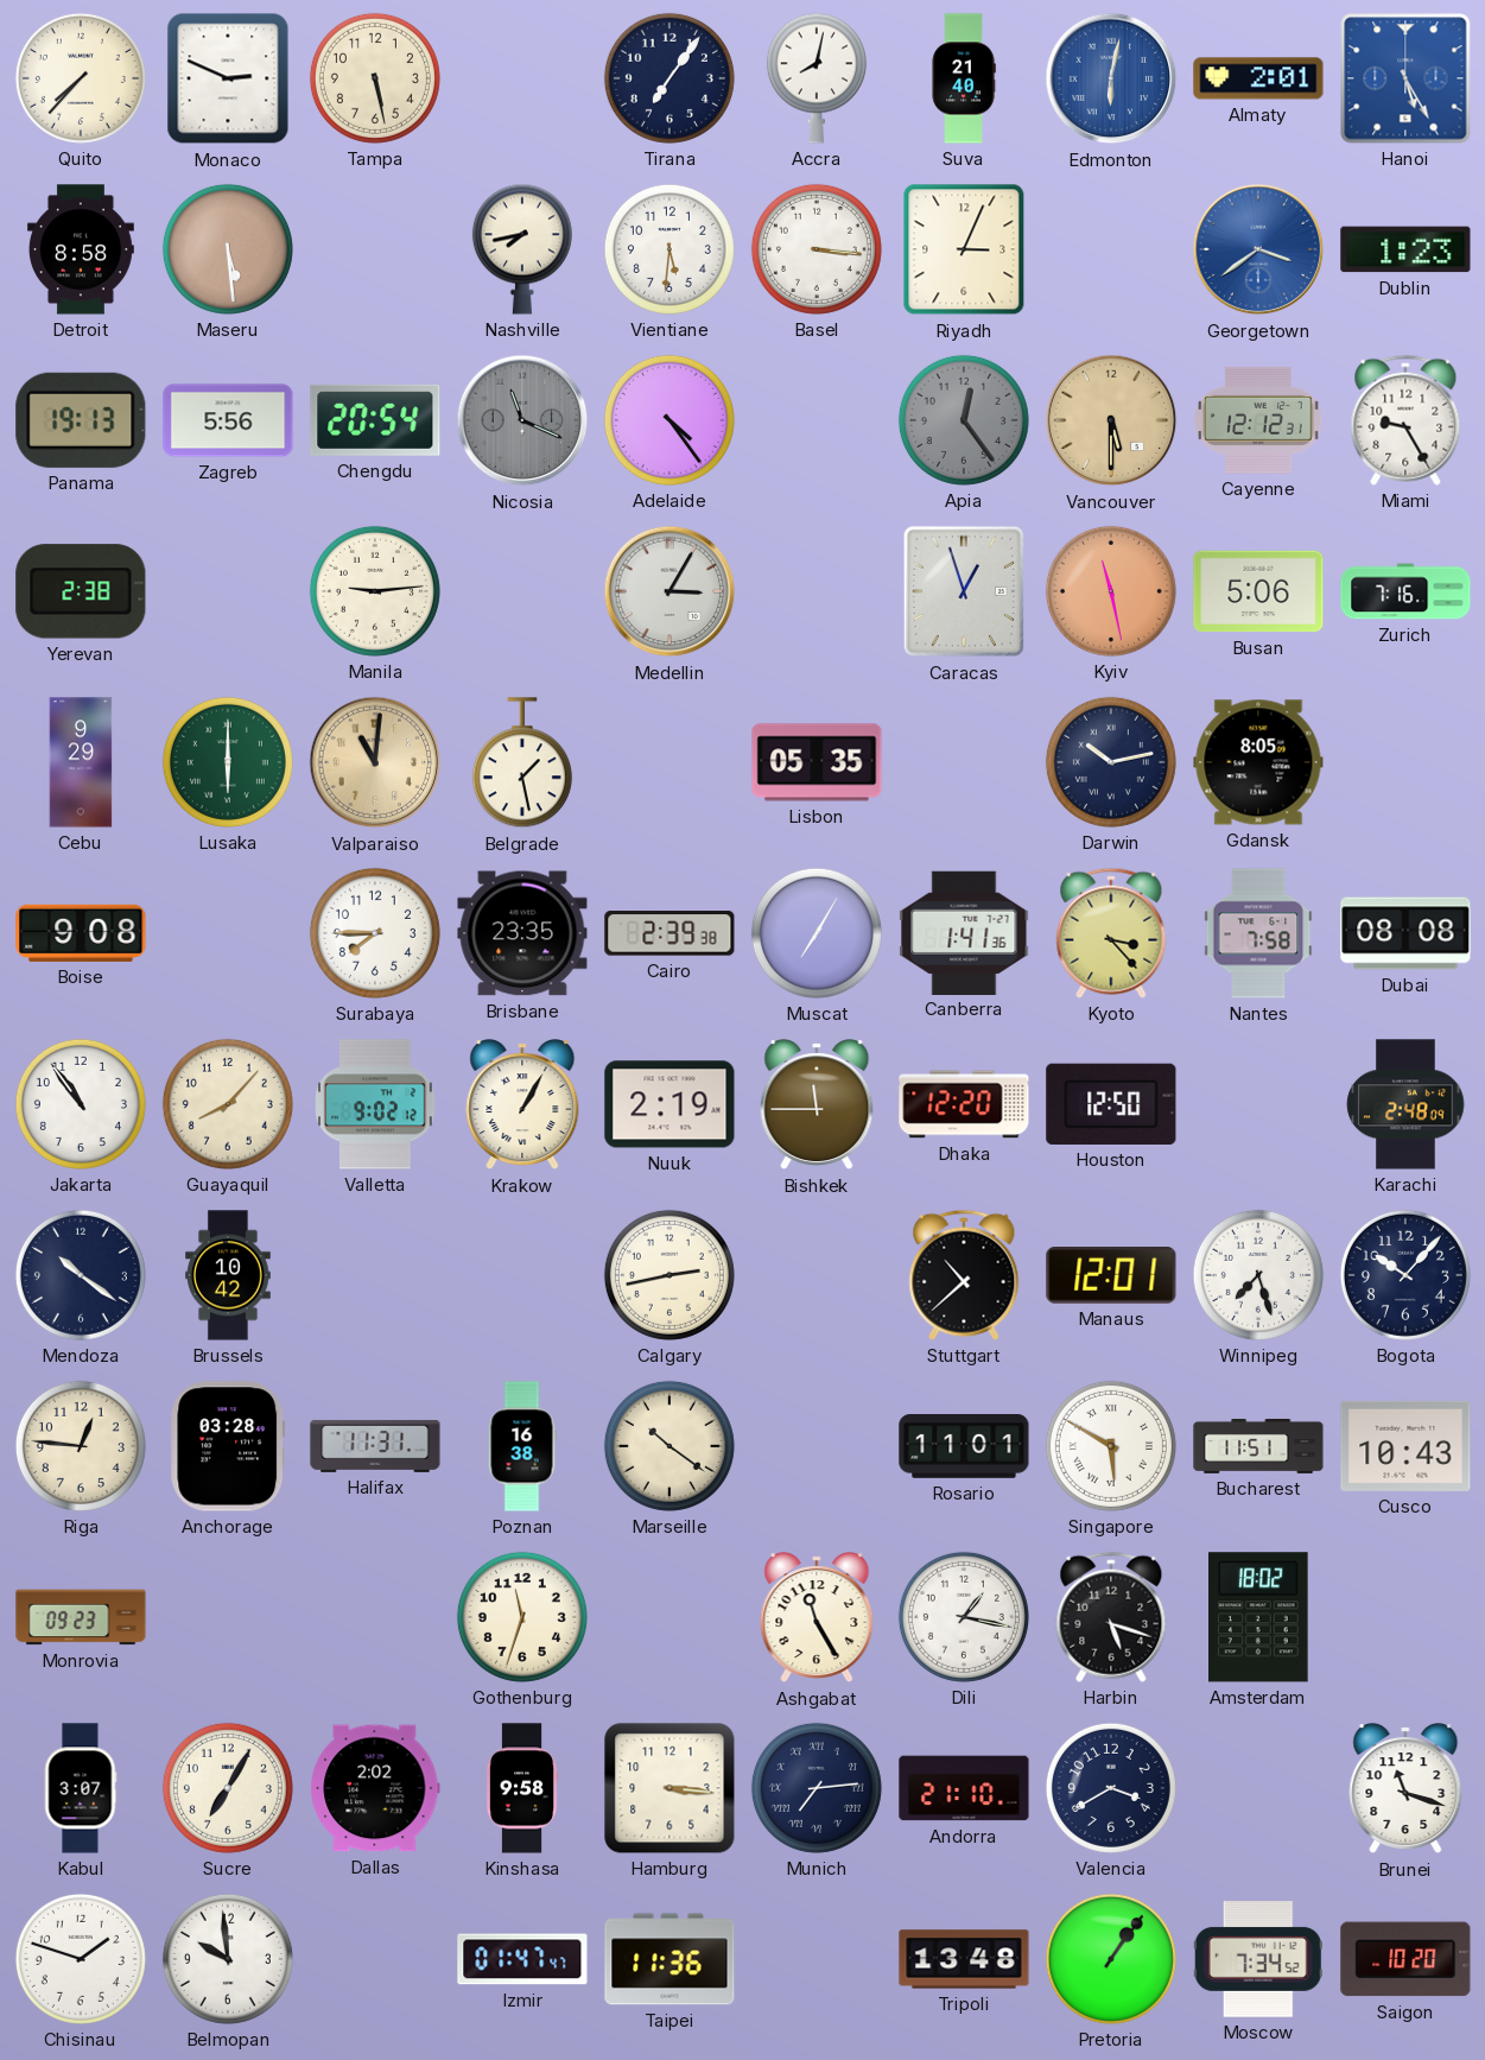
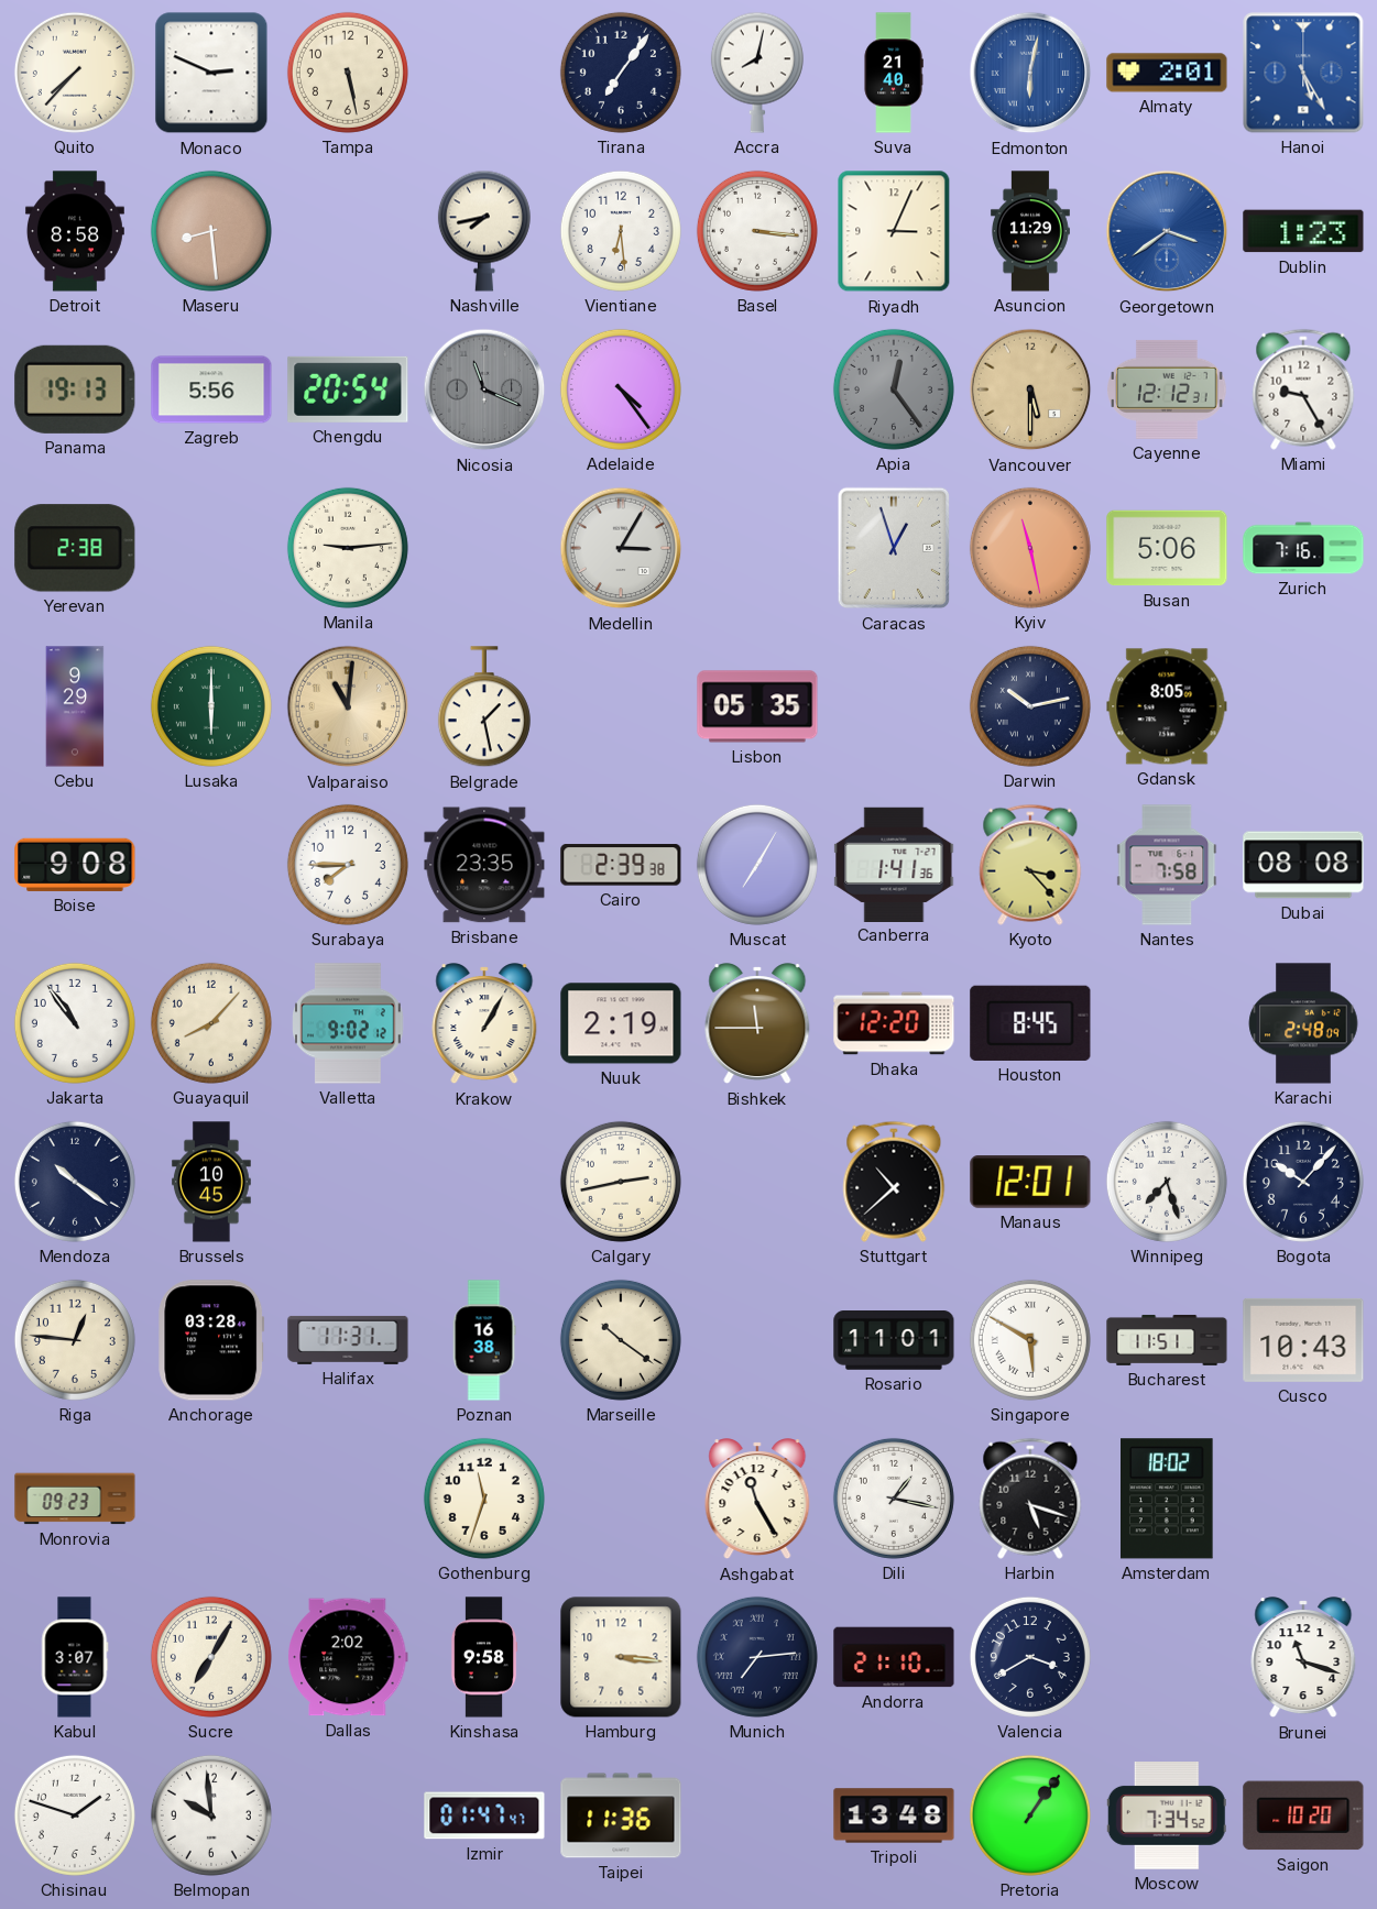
Maseru: 5:29 -> 8:29
Vientiane: 5:31 -> 6:29
Asuncion: none -> 11:29
Houston: 12:50 -> 8:45
Brussels: 10:42 -> 10:45
